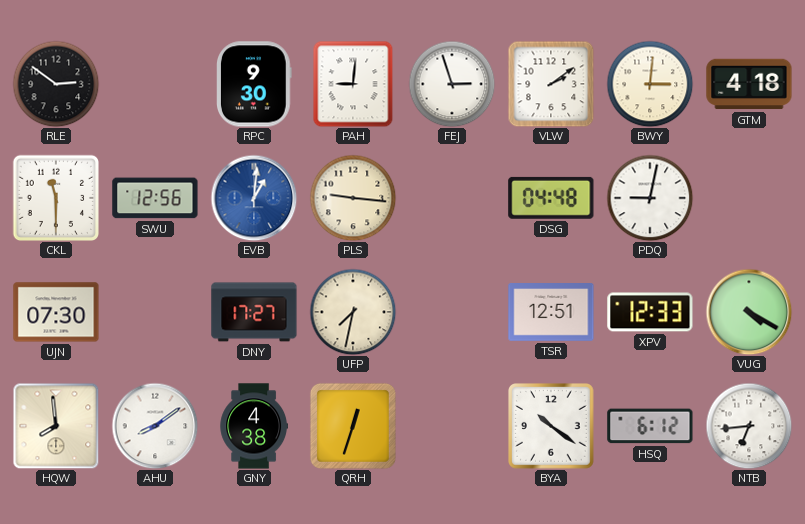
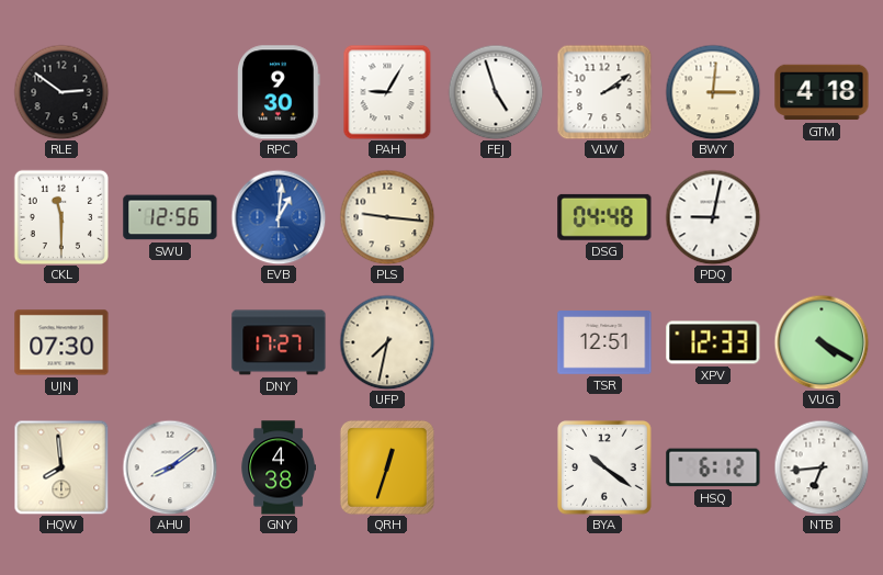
PAH: 9:01 -> 9:05
FEJ: 2:57 -> 4:57
